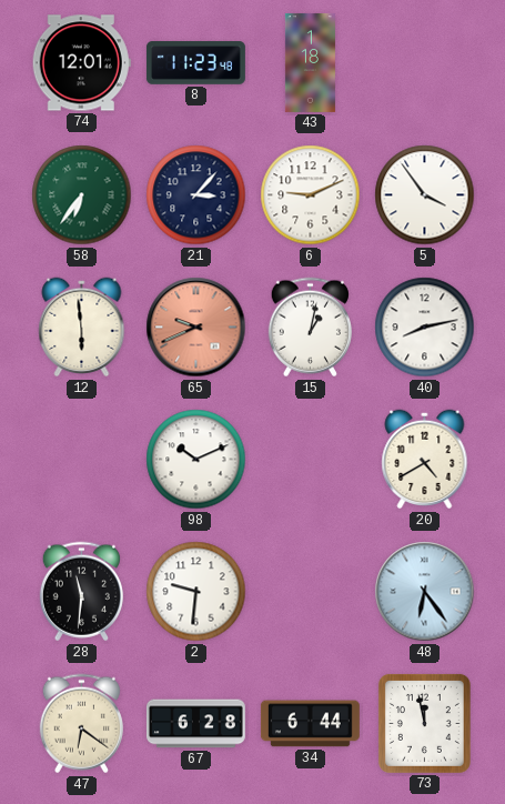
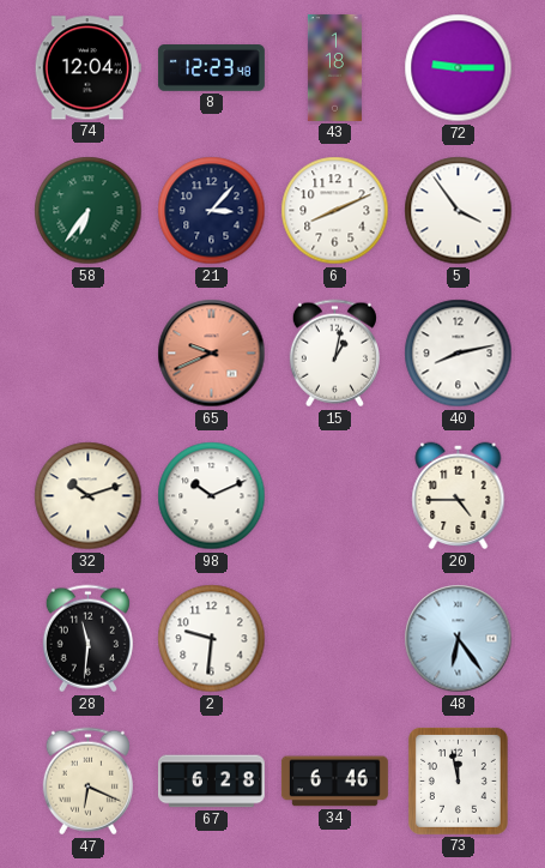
74: 12:01 -> 12:04
8: 11:23 -> 12:23
72: none -> 9:15
6: 9:11 -> 8:11
12: 5:59 -> none
32: none -> 10:12
20: 4:40 -> 4:45
47: 6:21 -> 6:19
34: 6:44 -> 6:46
